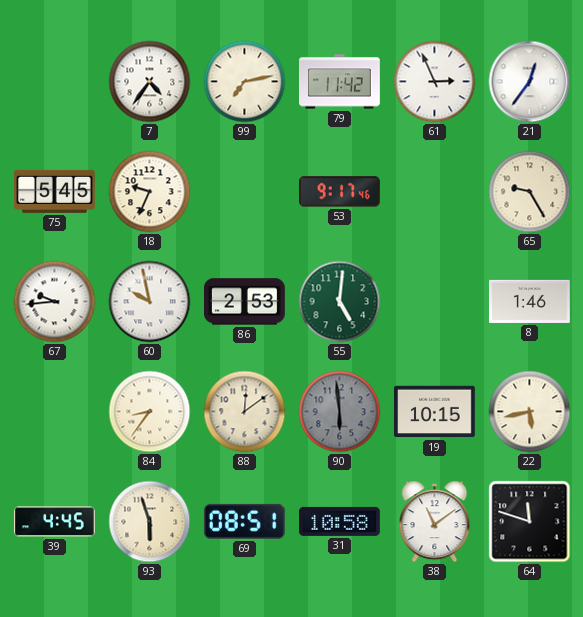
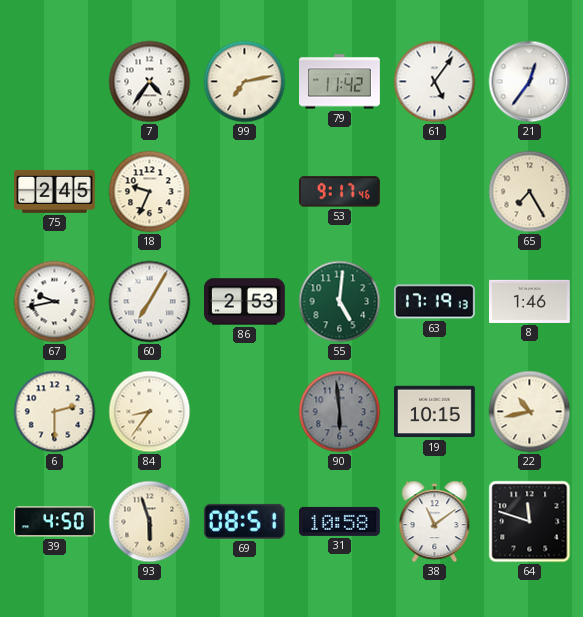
61: 2:56 -> 5:06
75: 5:45 -> 2:45
65: 9:25 -> 7:25
67: 9:44 -> 9:43
60: 9:58 -> 7:05
63: none -> 17:19
6: none -> 2:30
88: 12:09 -> none
22: 5:43 -> 10:43
39: 4:45 -> 4:50
